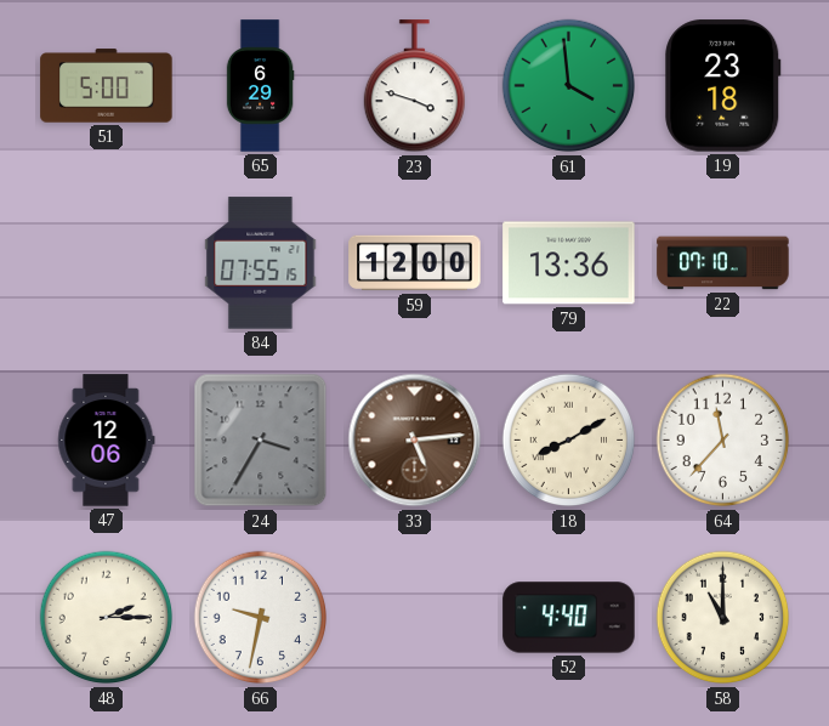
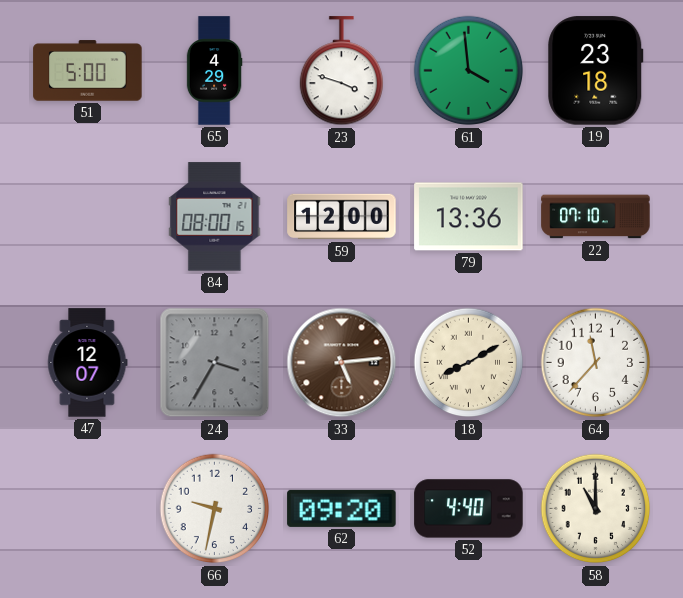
65: 6:29 -> 4:29
84: 07:55 -> 08:00
47: 12:06 -> 12:07
48: 2:15 -> none
62: none -> 09:20
